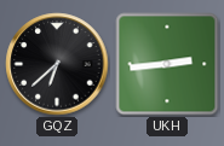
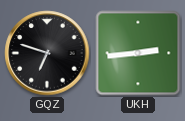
GQZ: 6:38 -> 6:48
